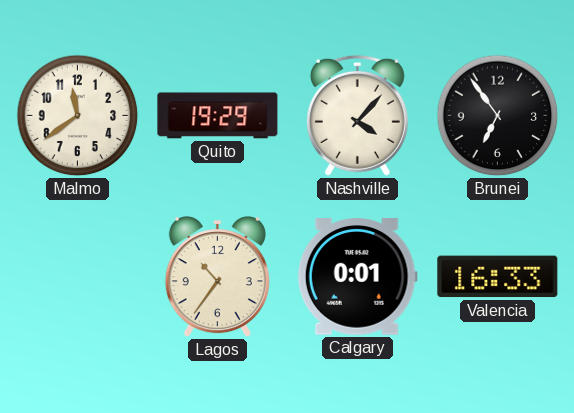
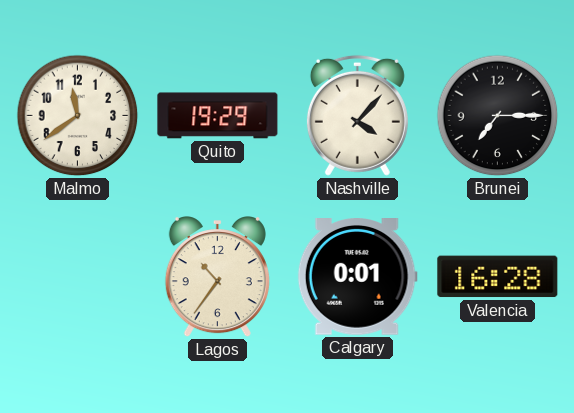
Brunei: 6:54 -> 7:15
Valencia: 16:33 -> 16:28
